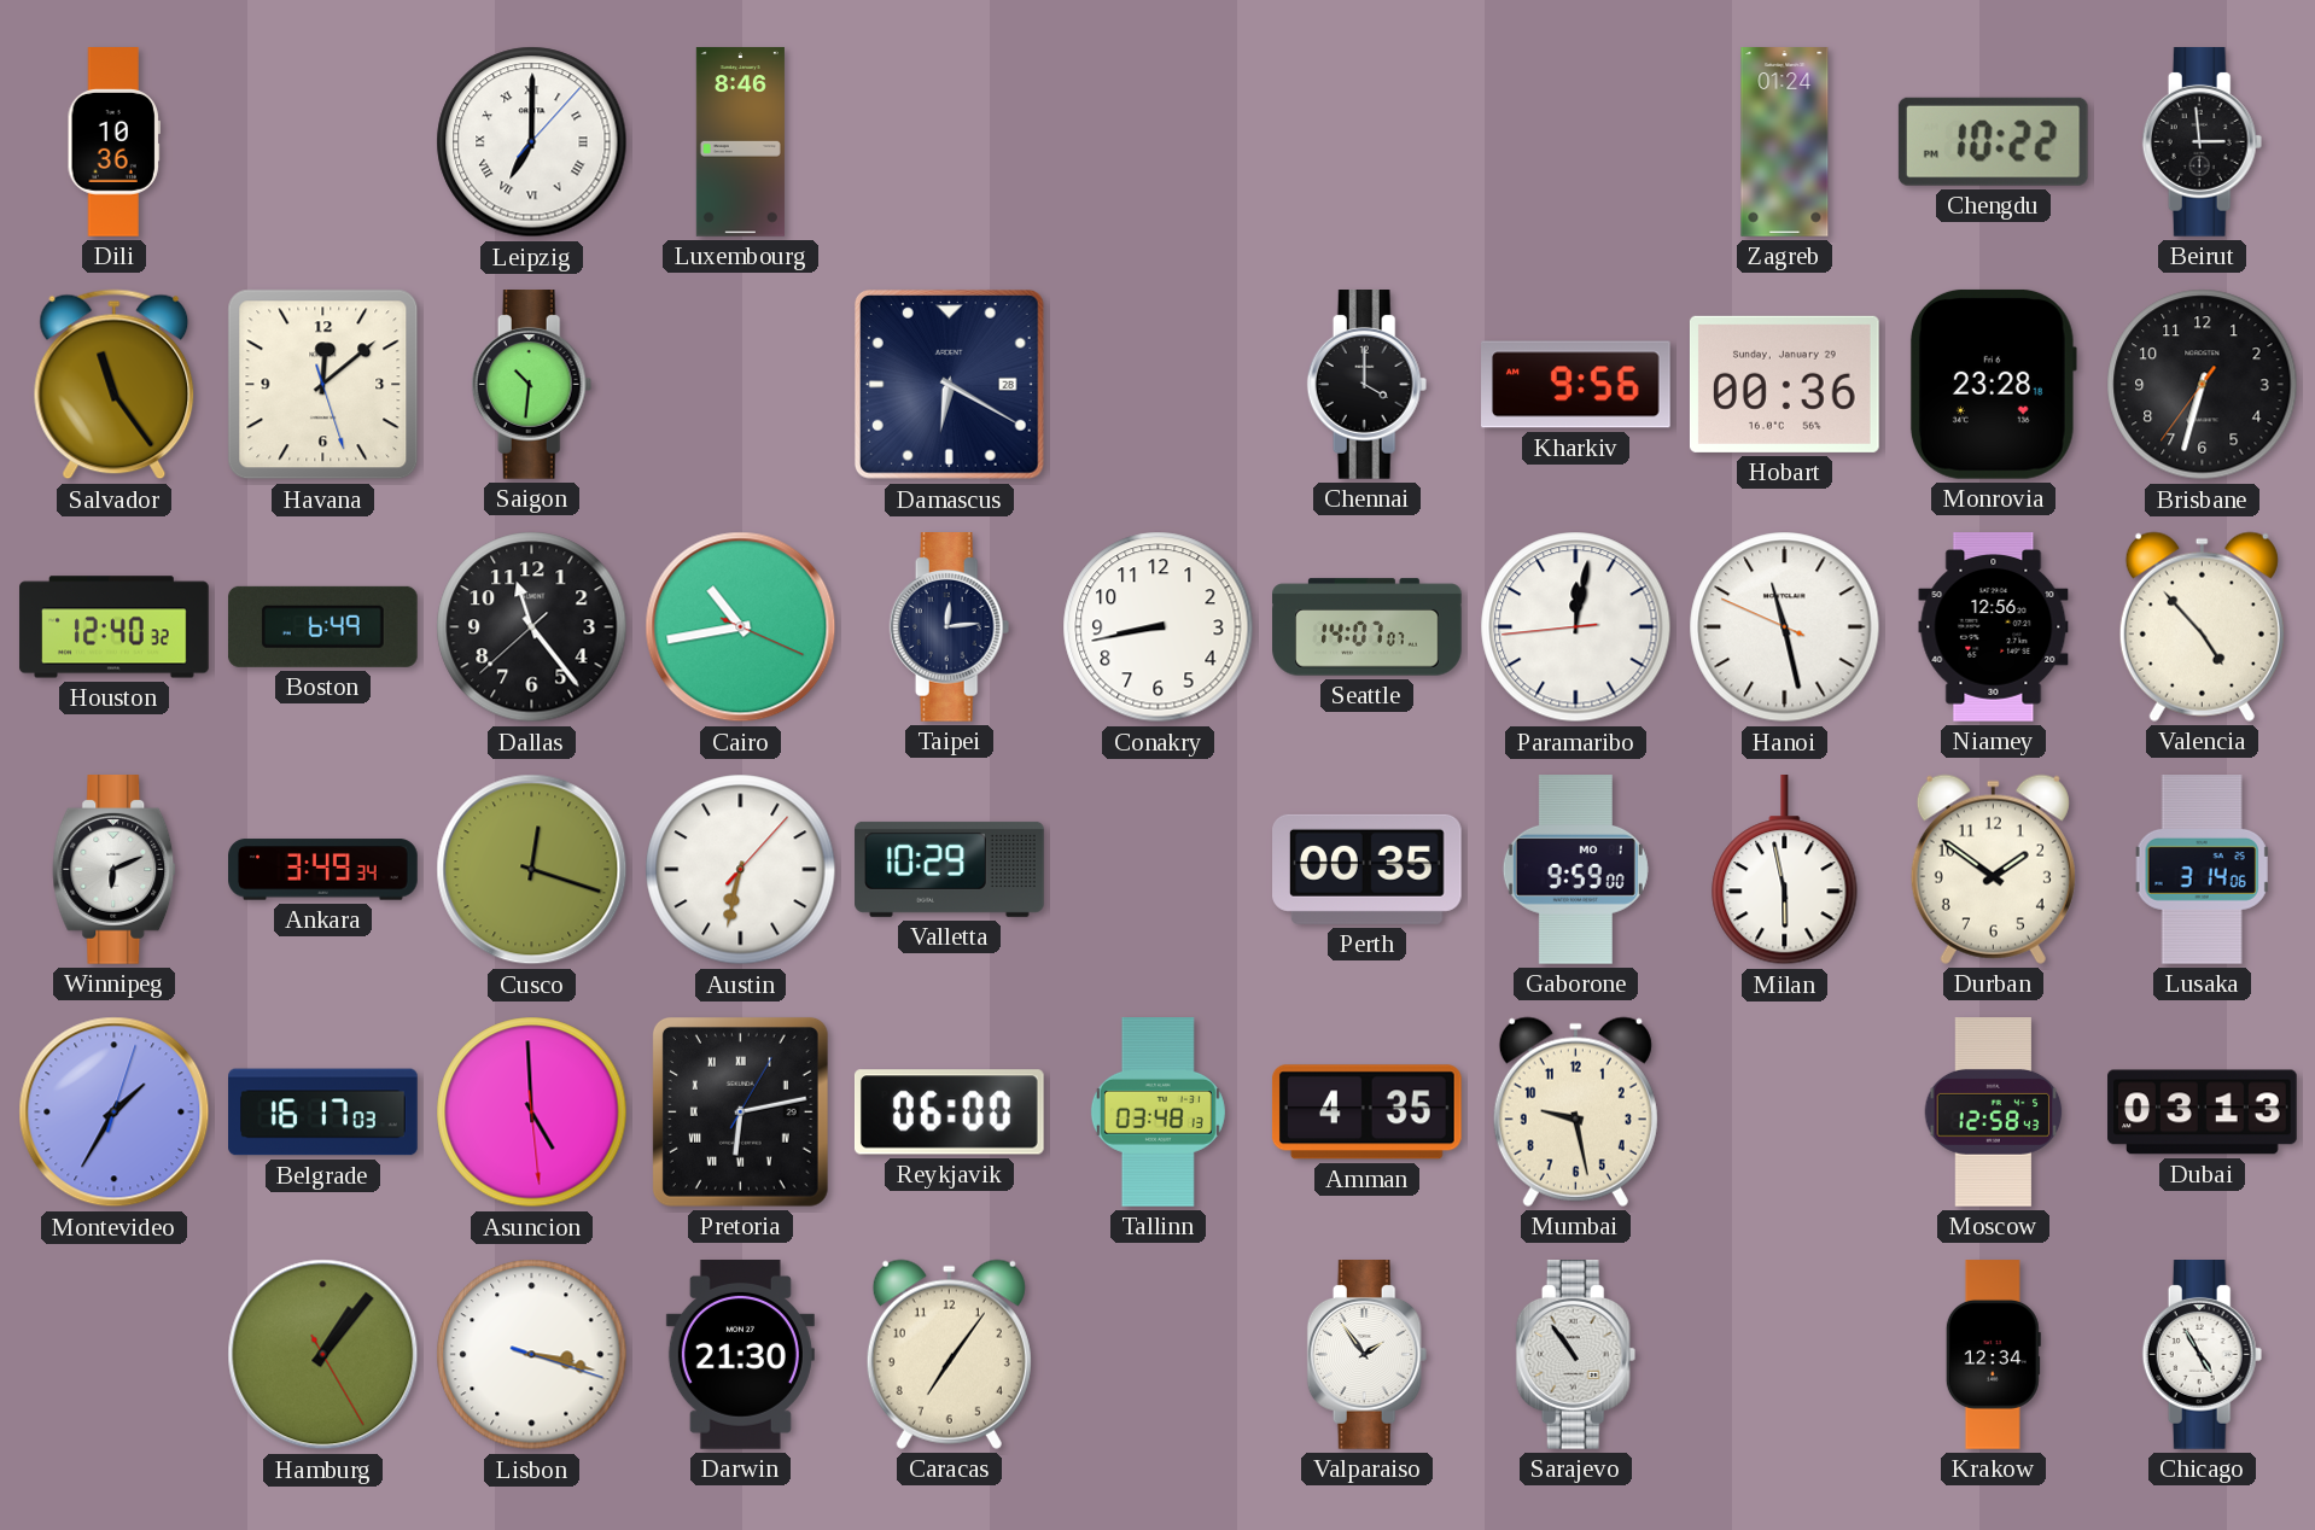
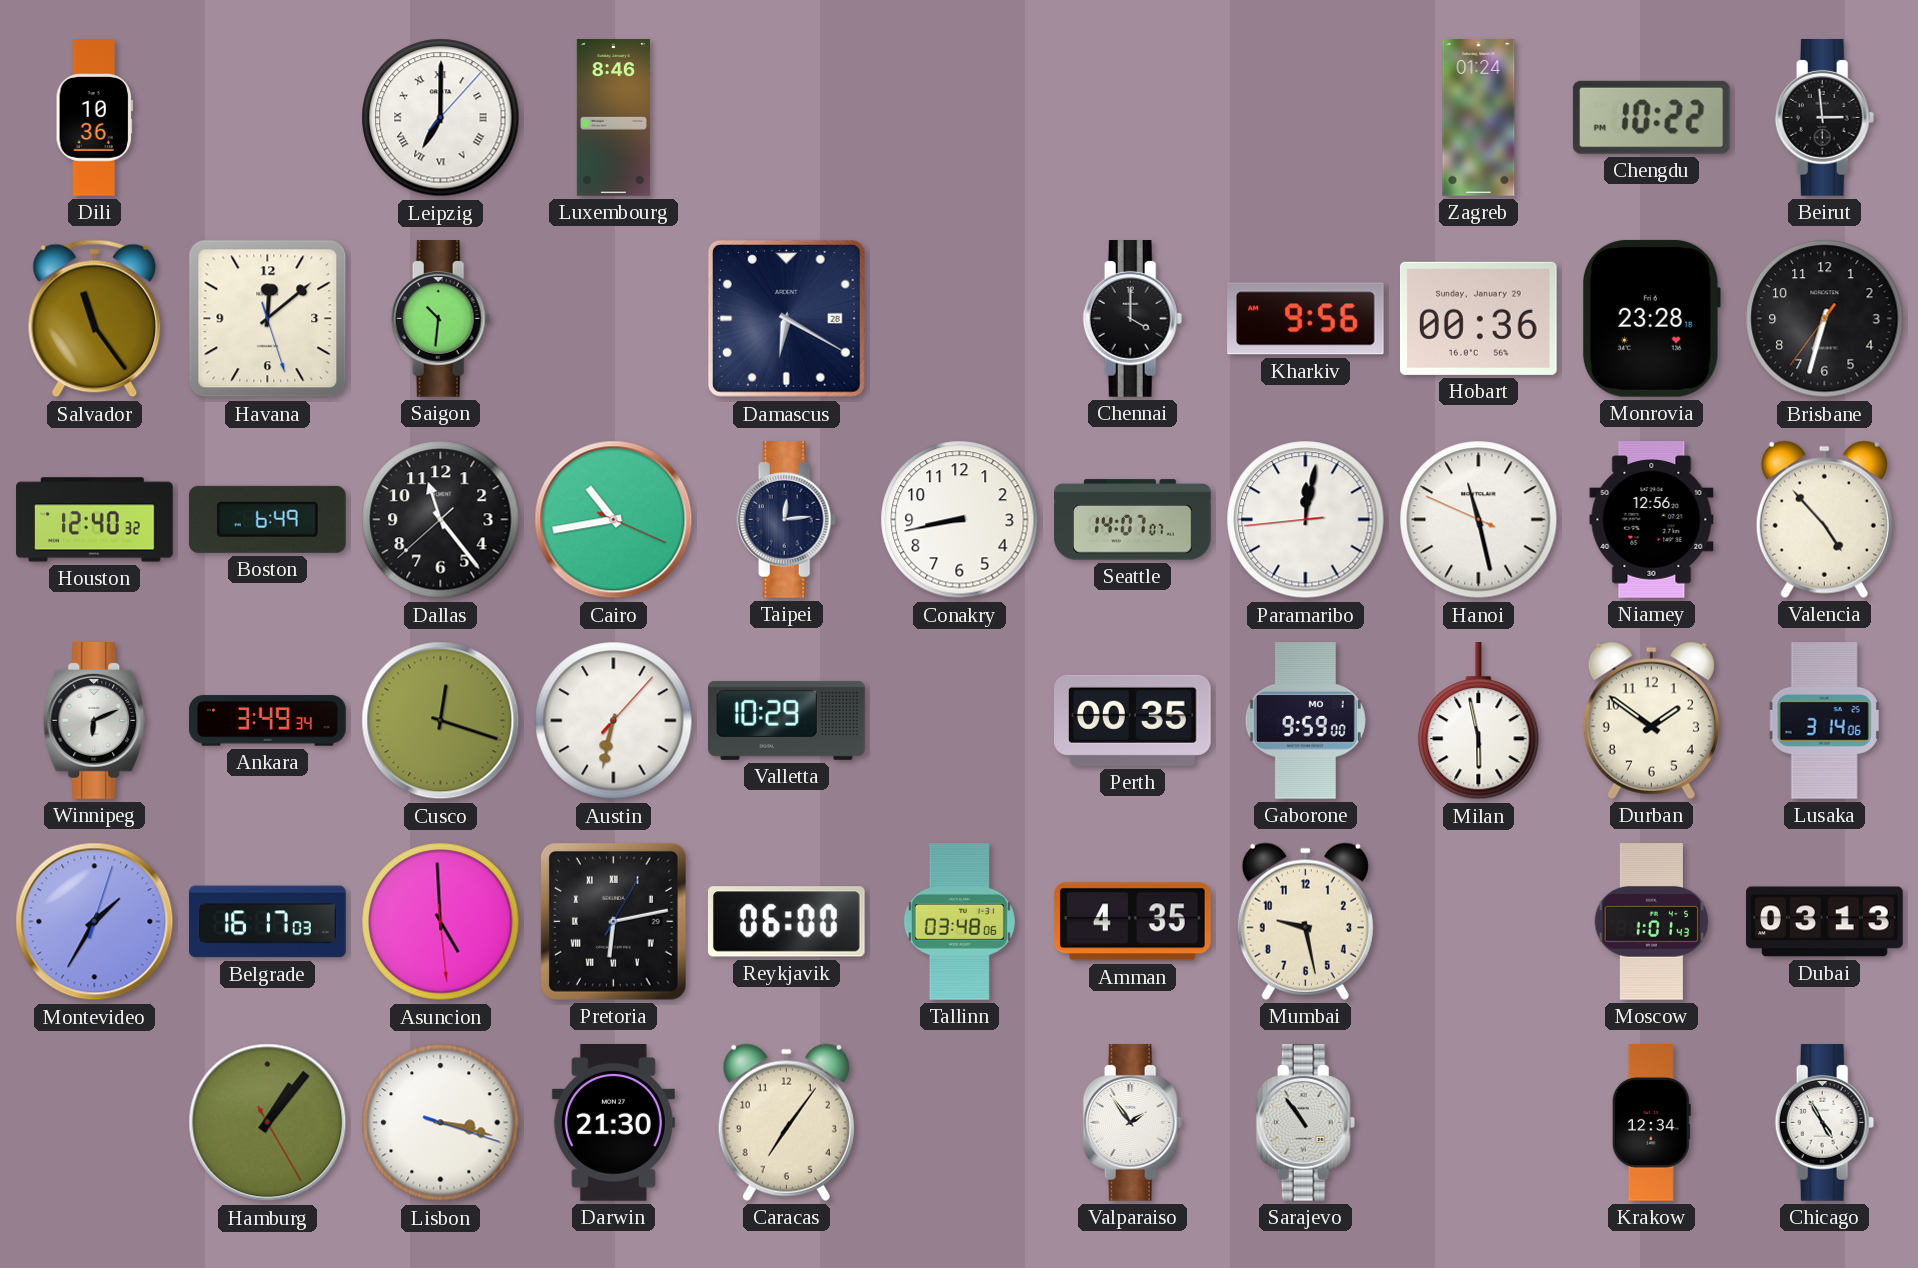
Tallinn: 03:48:13 -> 03:48:06
Moscow: 12:58 -> 1:01
